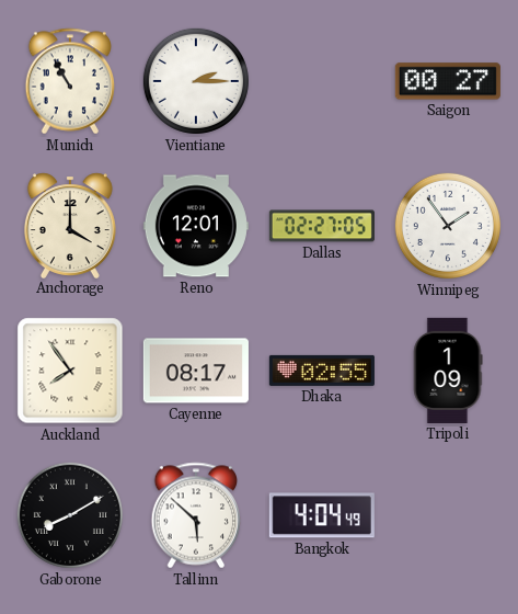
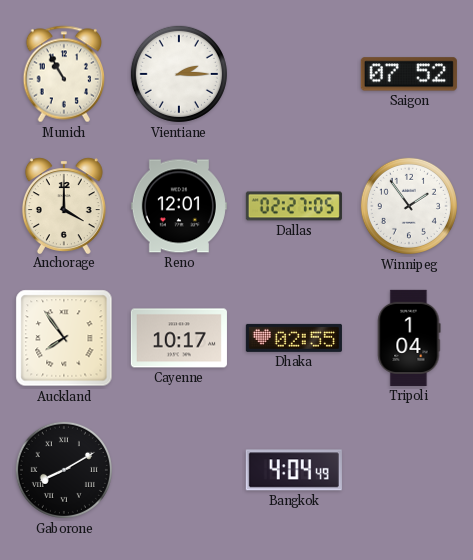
Saigon: 00:27 -> 07:52
Cayenne: 08:17 -> 10:17
Tripoli: 1:09 -> 1:04
Tallinn: 5:52 -> none
